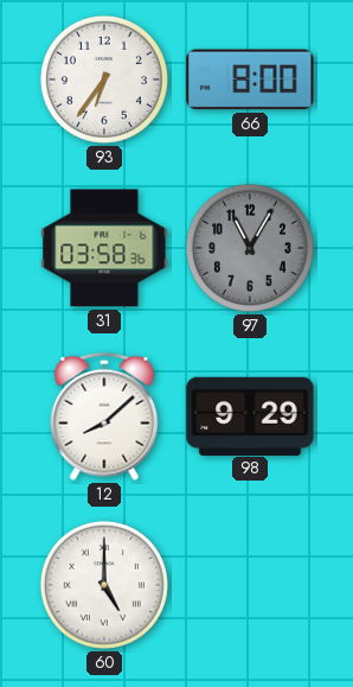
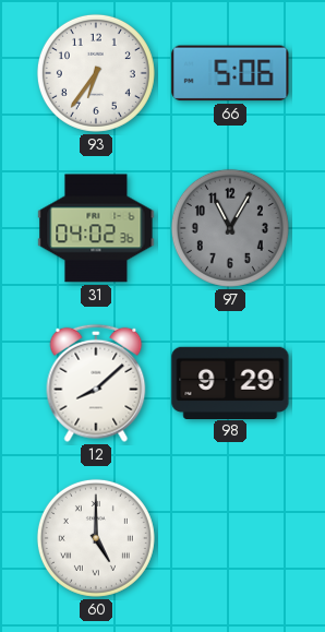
66: 8:00 -> 5:06
31: 03:58 -> 04:02
